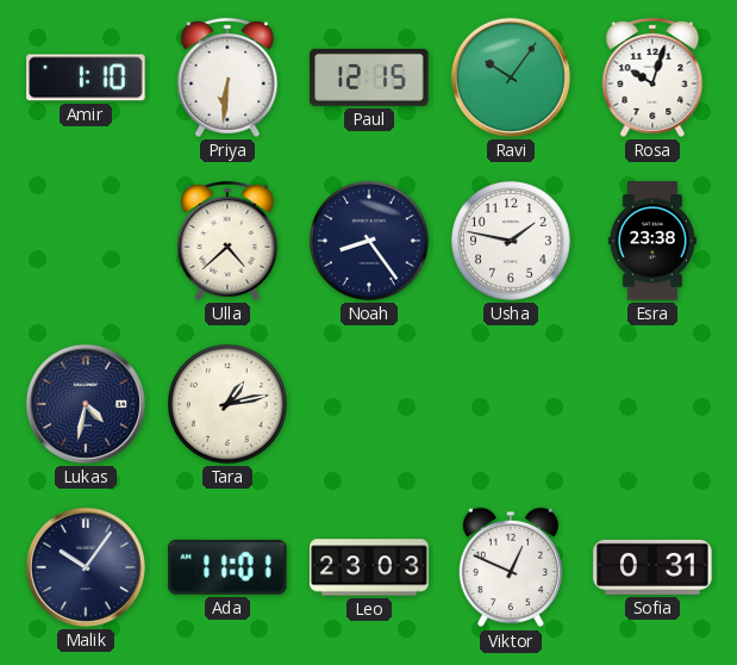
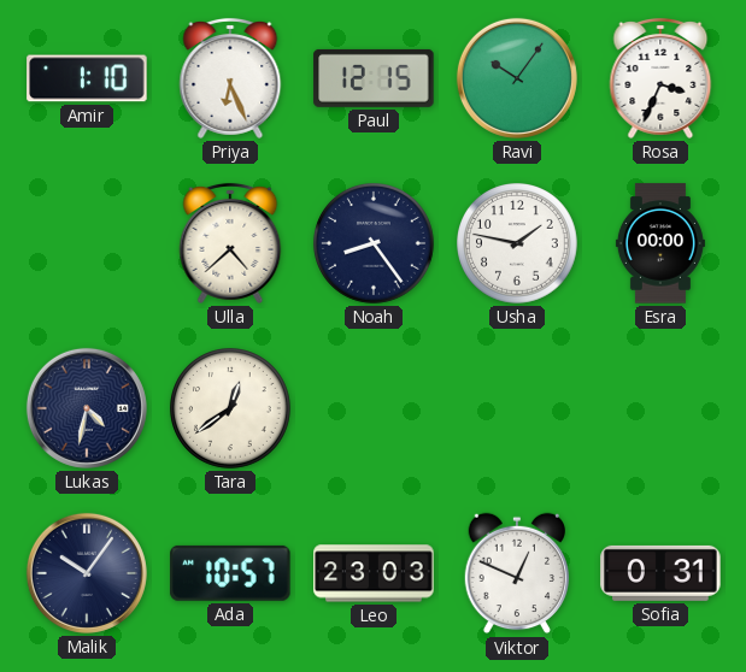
Priya: 6:31 -> 6:26
Rosa: 10:03 -> 3:34
Esra: 23:38 -> 00:00
Tara: 1:13 -> 12:39
Ada: 11:01 -> 10:57
